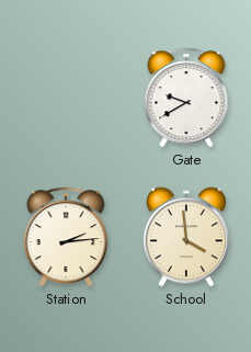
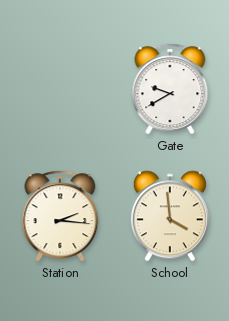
Station: 2:14 -> 2:16
